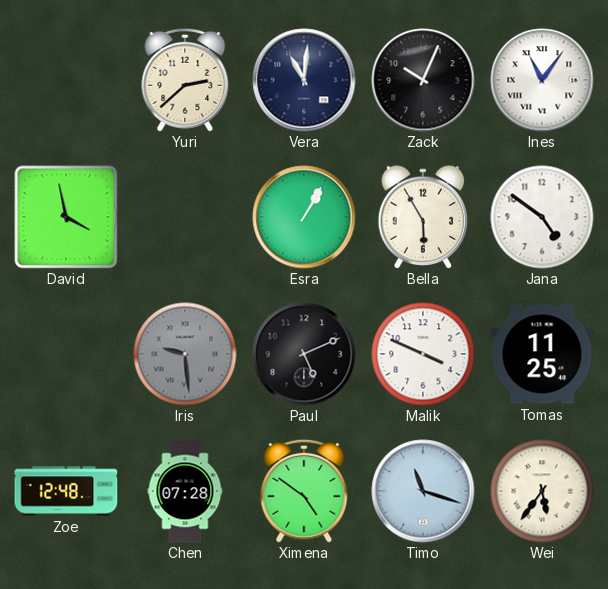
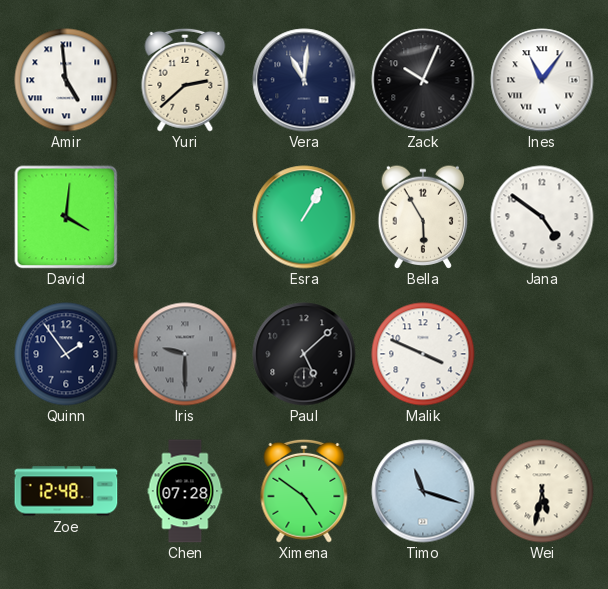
Amir: none -> 4:59
David: 3:58 -> 4:01
Quinn: none -> 1:54
Iris: 9:29 -> 9:30
Paul: 5:11 -> 5:08
Tomas: 11:25 -> none
Wei: 5:36 -> 5:32
